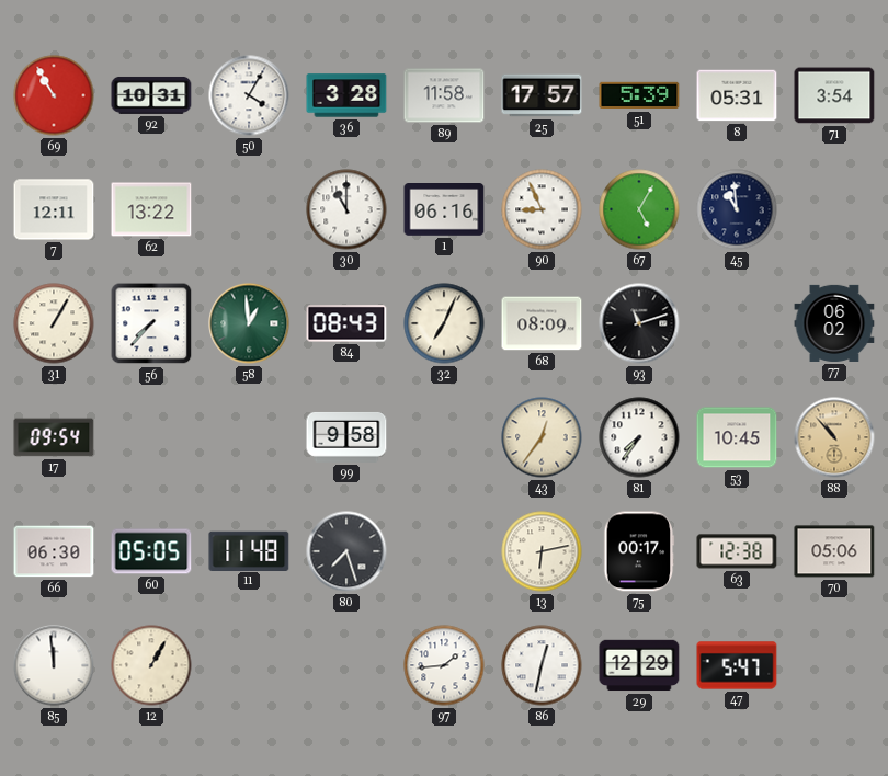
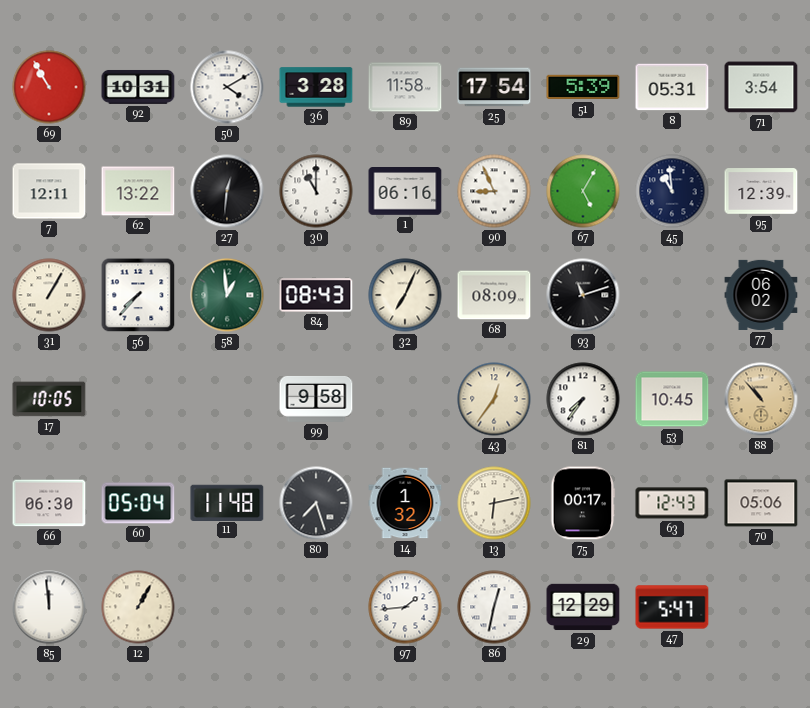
50: 4:05 -> 4:10
25: 17:57 -> 17:54
27: none -> 12:31
95: none -> 12:39
17: 09:54 -> 10:05
60: 05:05 -> 05:04
14: none -> 1:32
63: 12:38 -> 12:43
